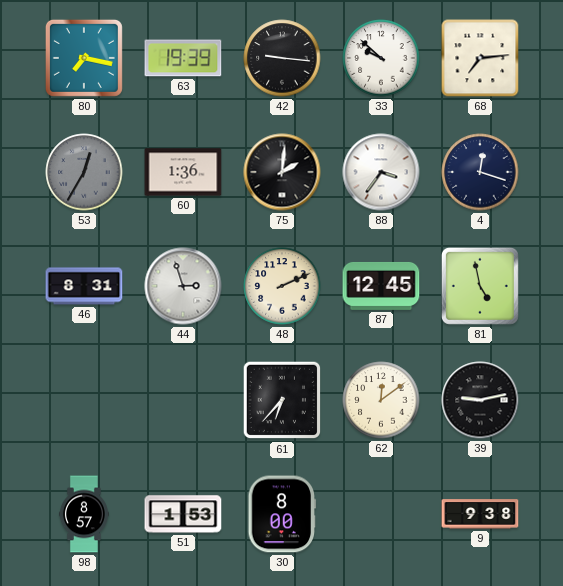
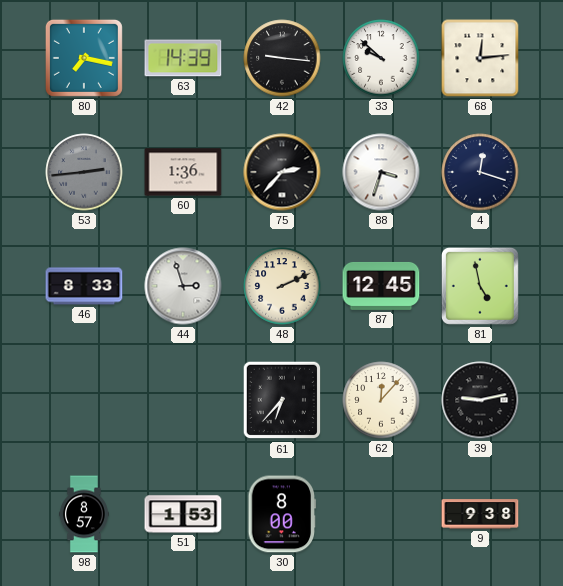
63: 19:39 -> 14:39
68: 7:14 -> 12:14
53: 12:35 -> 2:44
75: 2:01 -> 2:37
88: 3:36 -> 3:33
46: 8:31 -> 8:33
62: 12:09 -> 12:07
